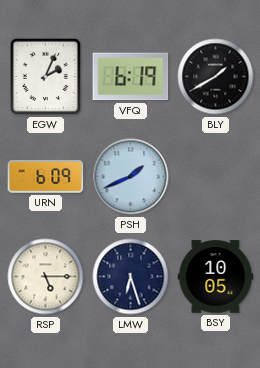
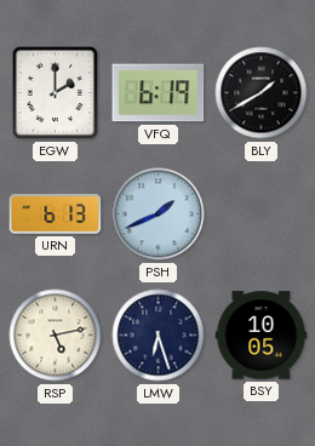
EGW: 2:04 -> 2:00
URN: 6:09 -> 6:13
RSP: 5:15 -> 5:13
